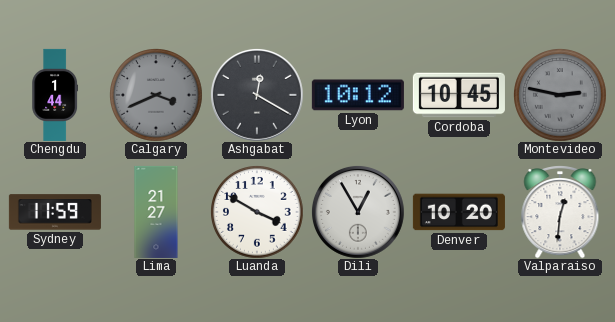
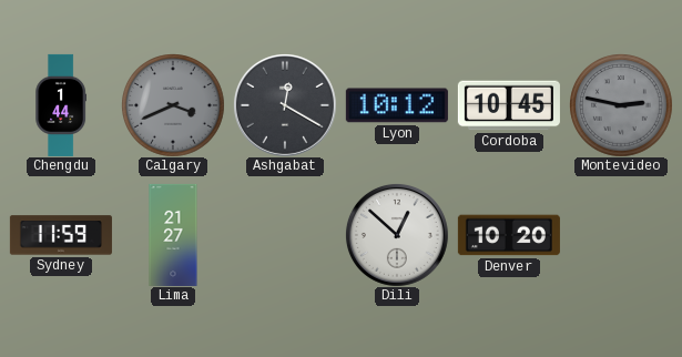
Luanda: 3:50 -> none
Dili: 12:55 -> 12:52
Valparaiso: 12:31 -> none
